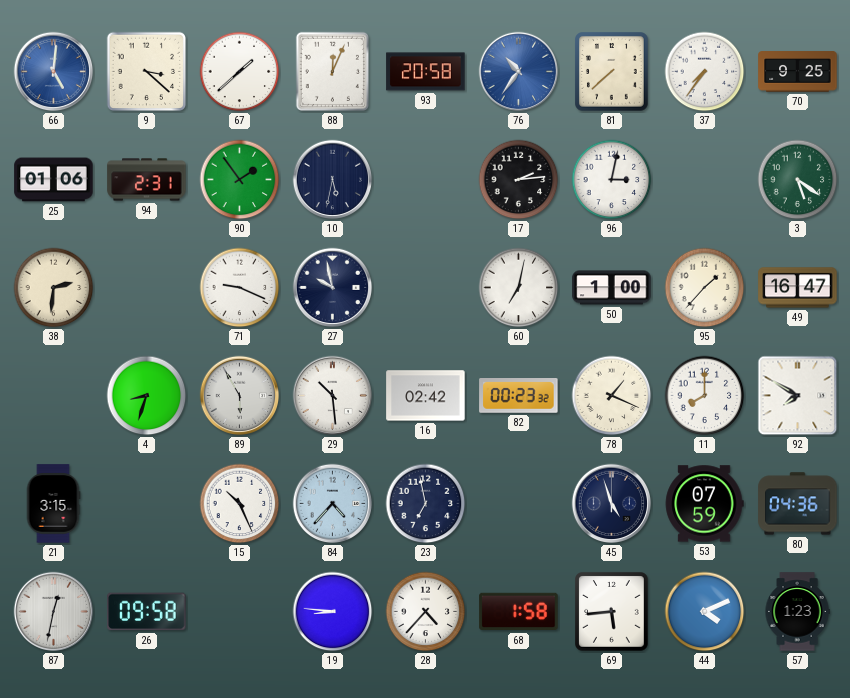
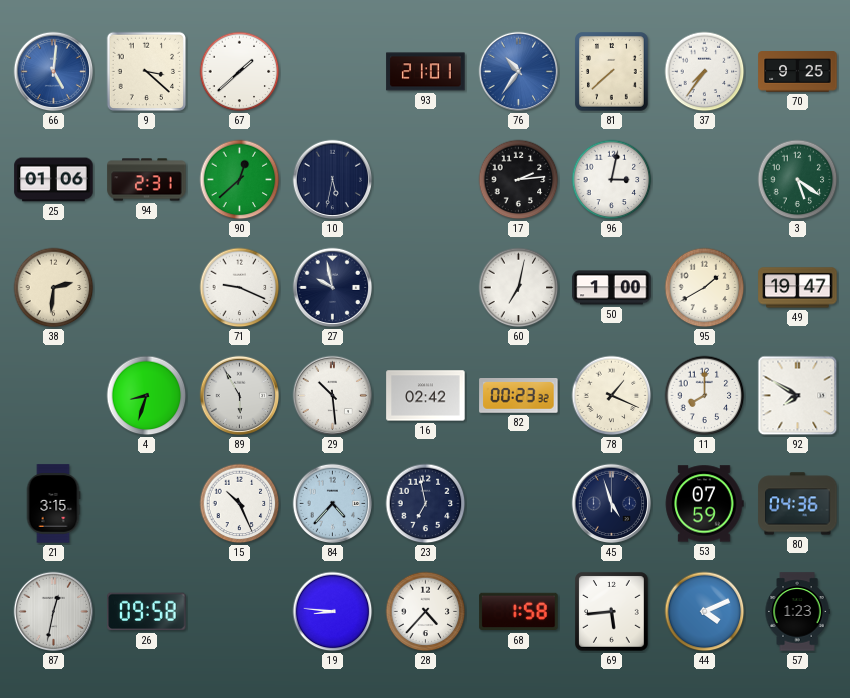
88: 12:04 -> none
93: 20:58 -> 21:01
90: 1:54 -> 12:38
95: 1:37 -> 1:40
49: 16:47 -> 19:47
